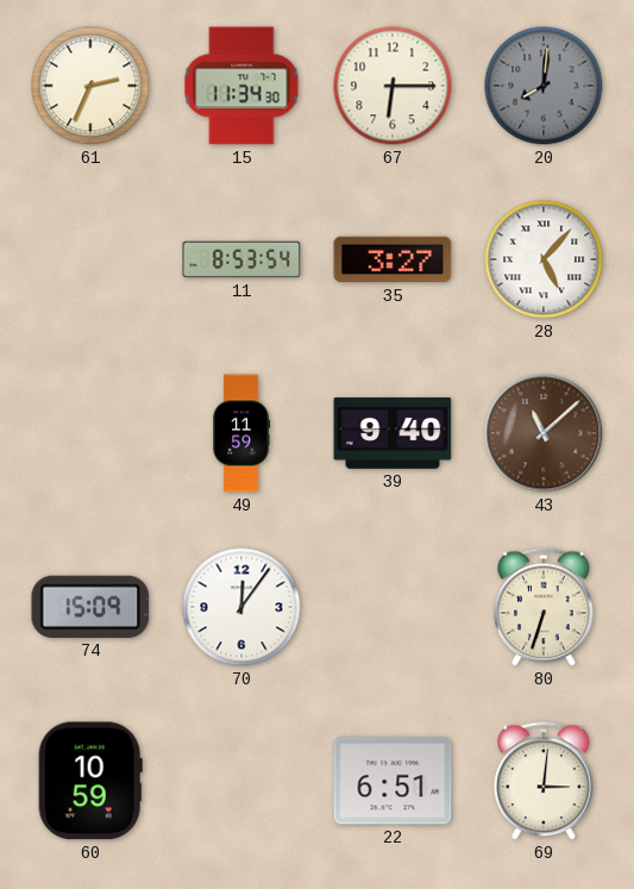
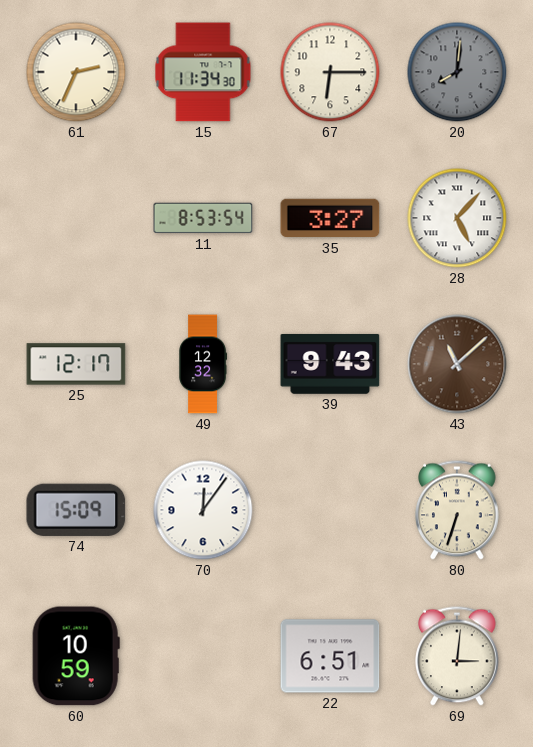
25: none -> 12:17
49: 11:59 -> 12:32
39: 9:40 -> 9:43
